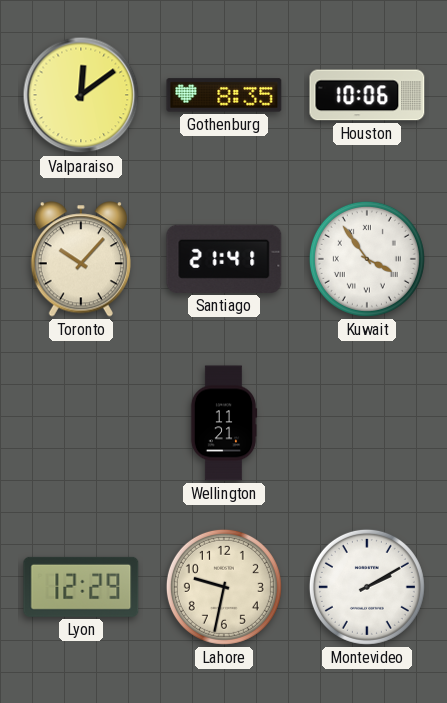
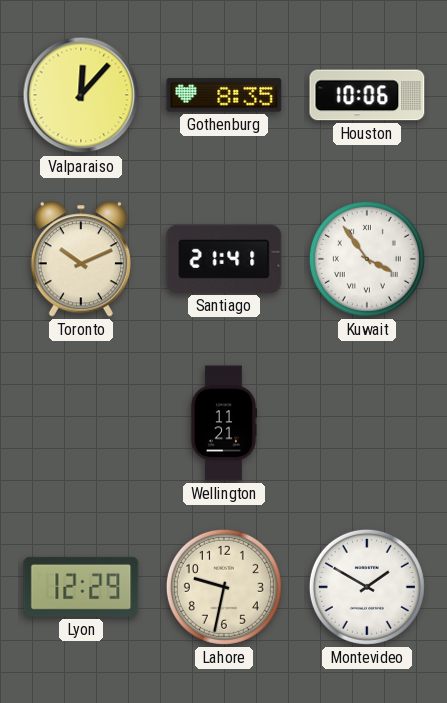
Valparaiso: 12:09 -> 12:07
Toronto: 10:07 -> 10:11
Montevideo: 2:10 -> 1:50
